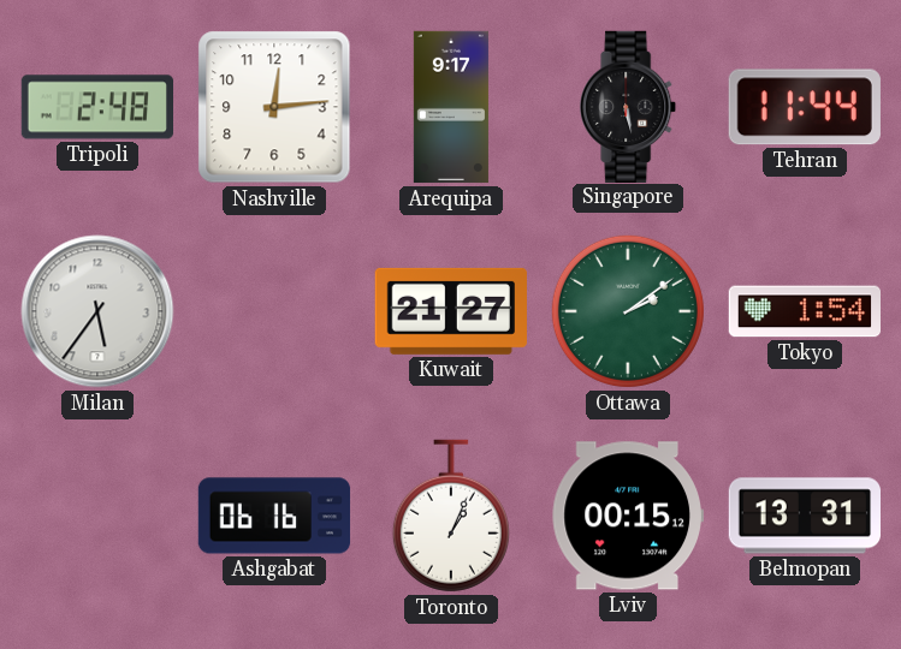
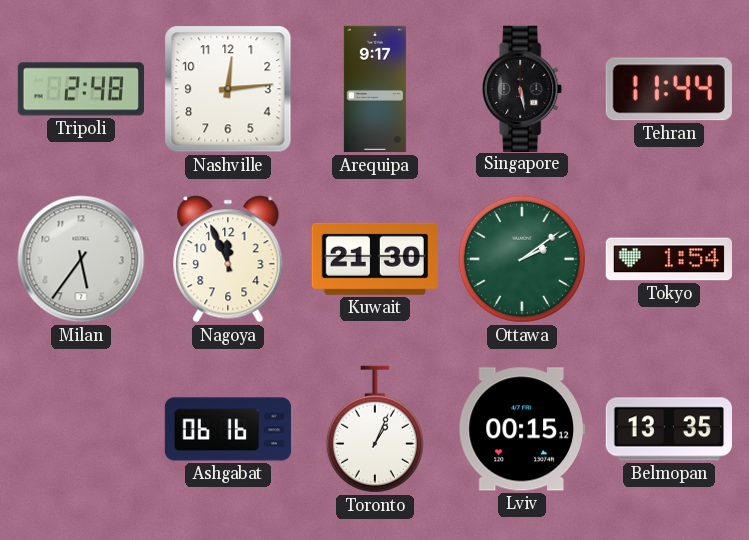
Nagoya: none -> 11:56
Kuwait: 21:27 -> 21:30
Belmopan: 13:31 -> 13:35
